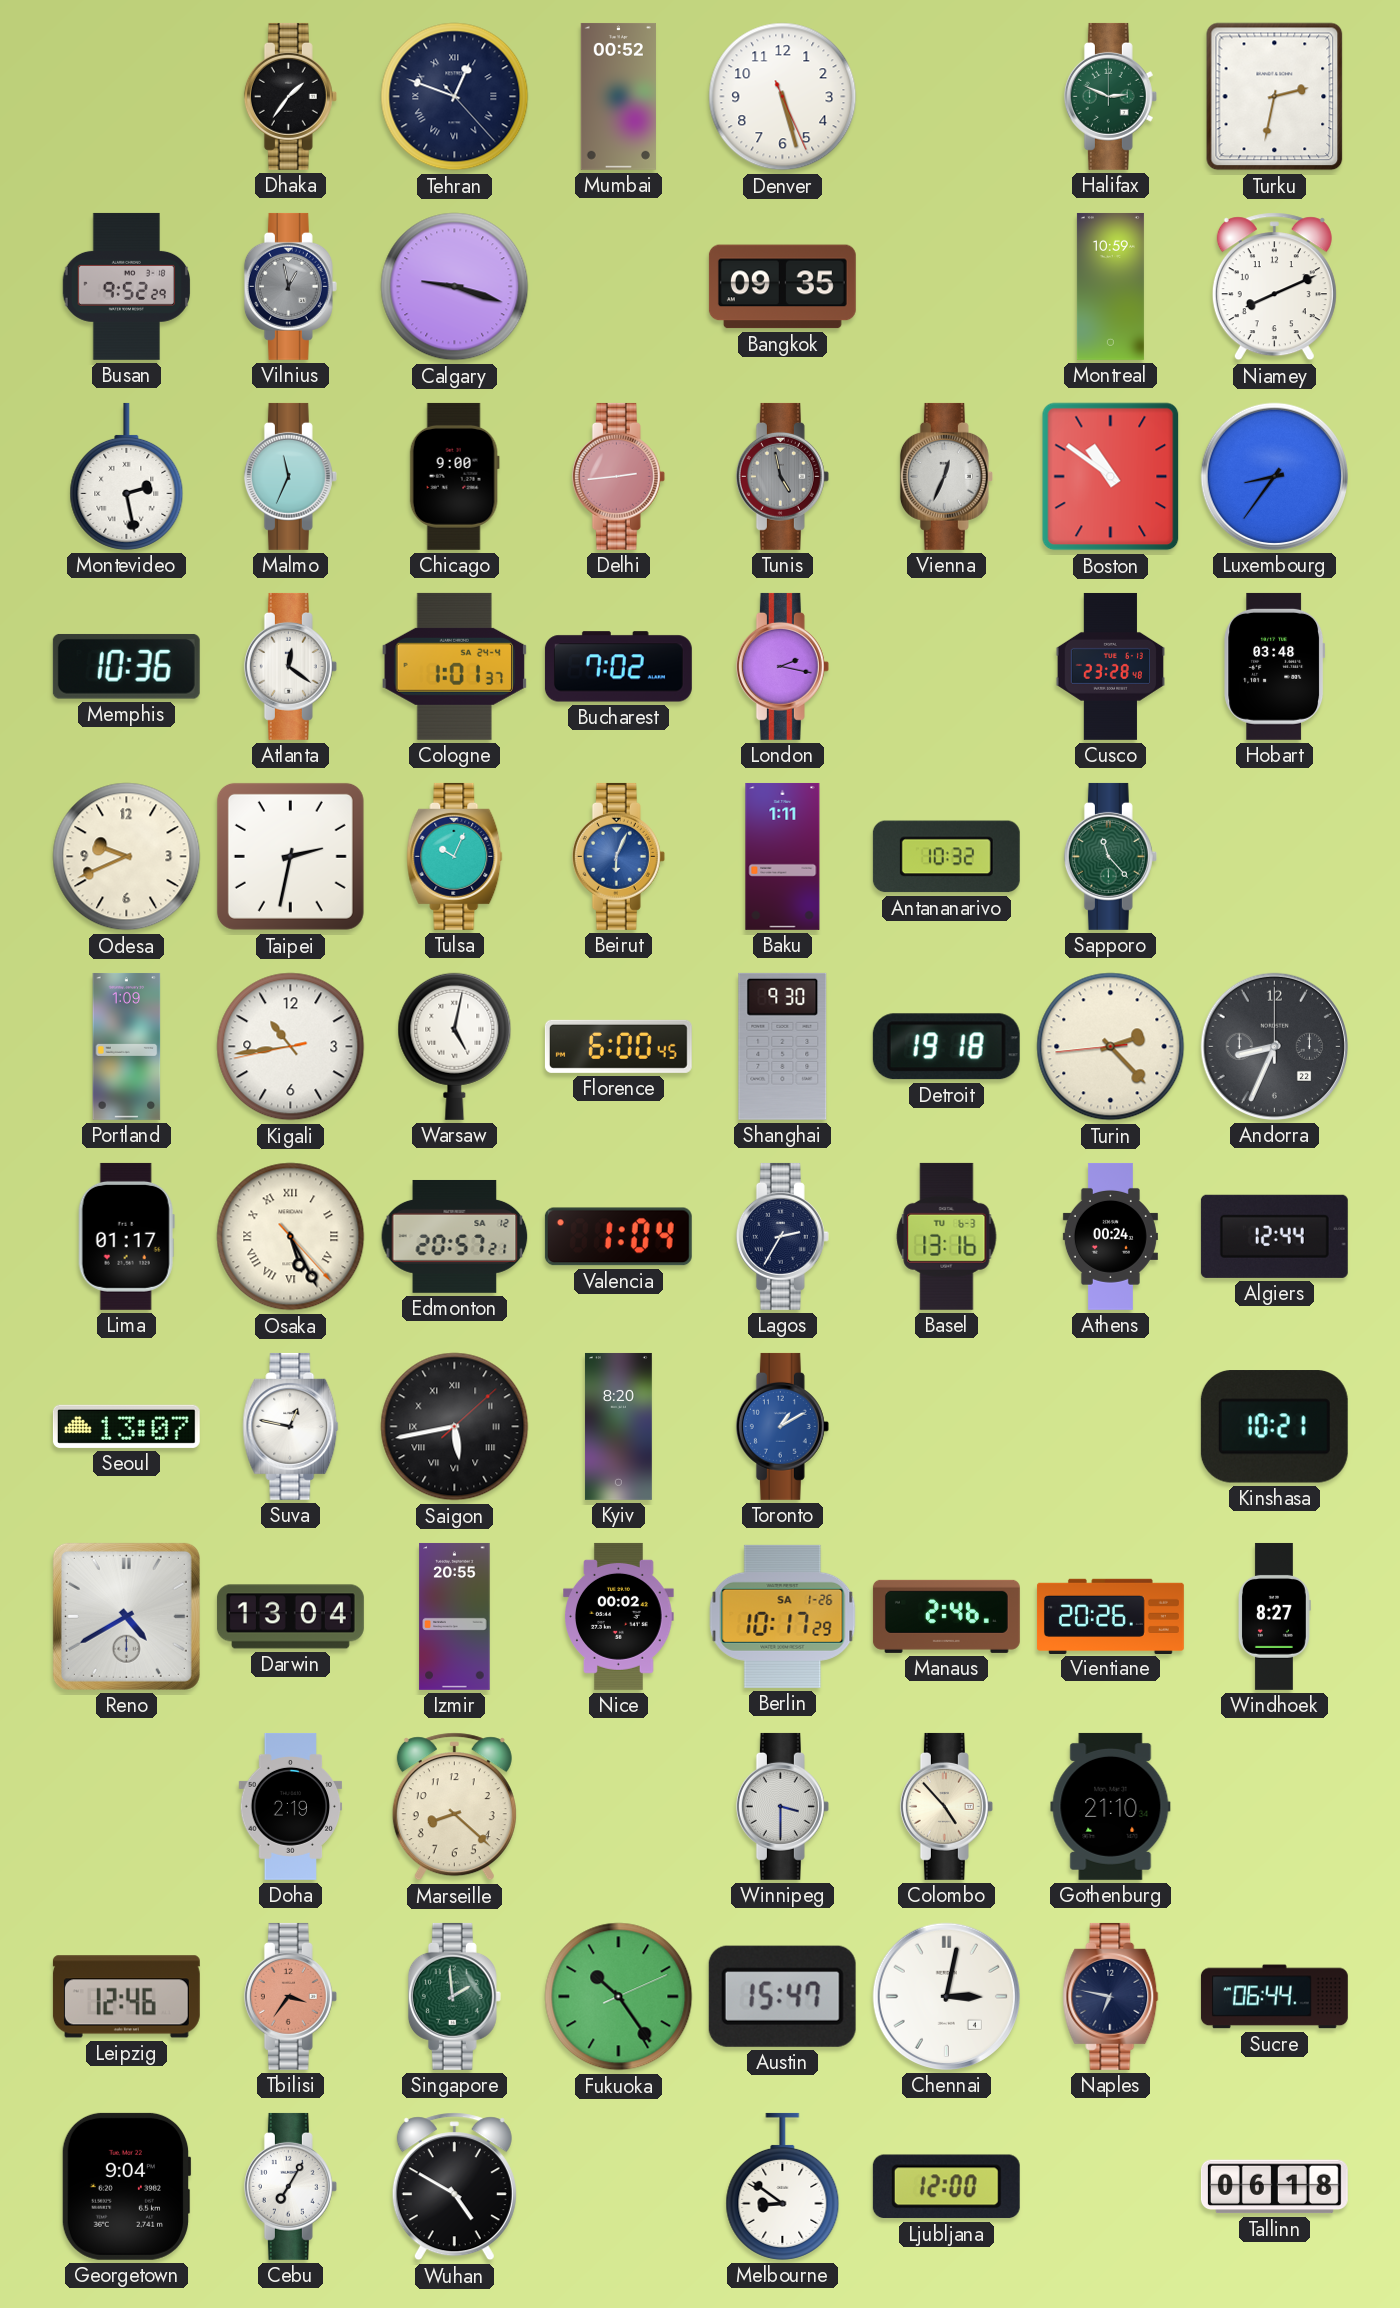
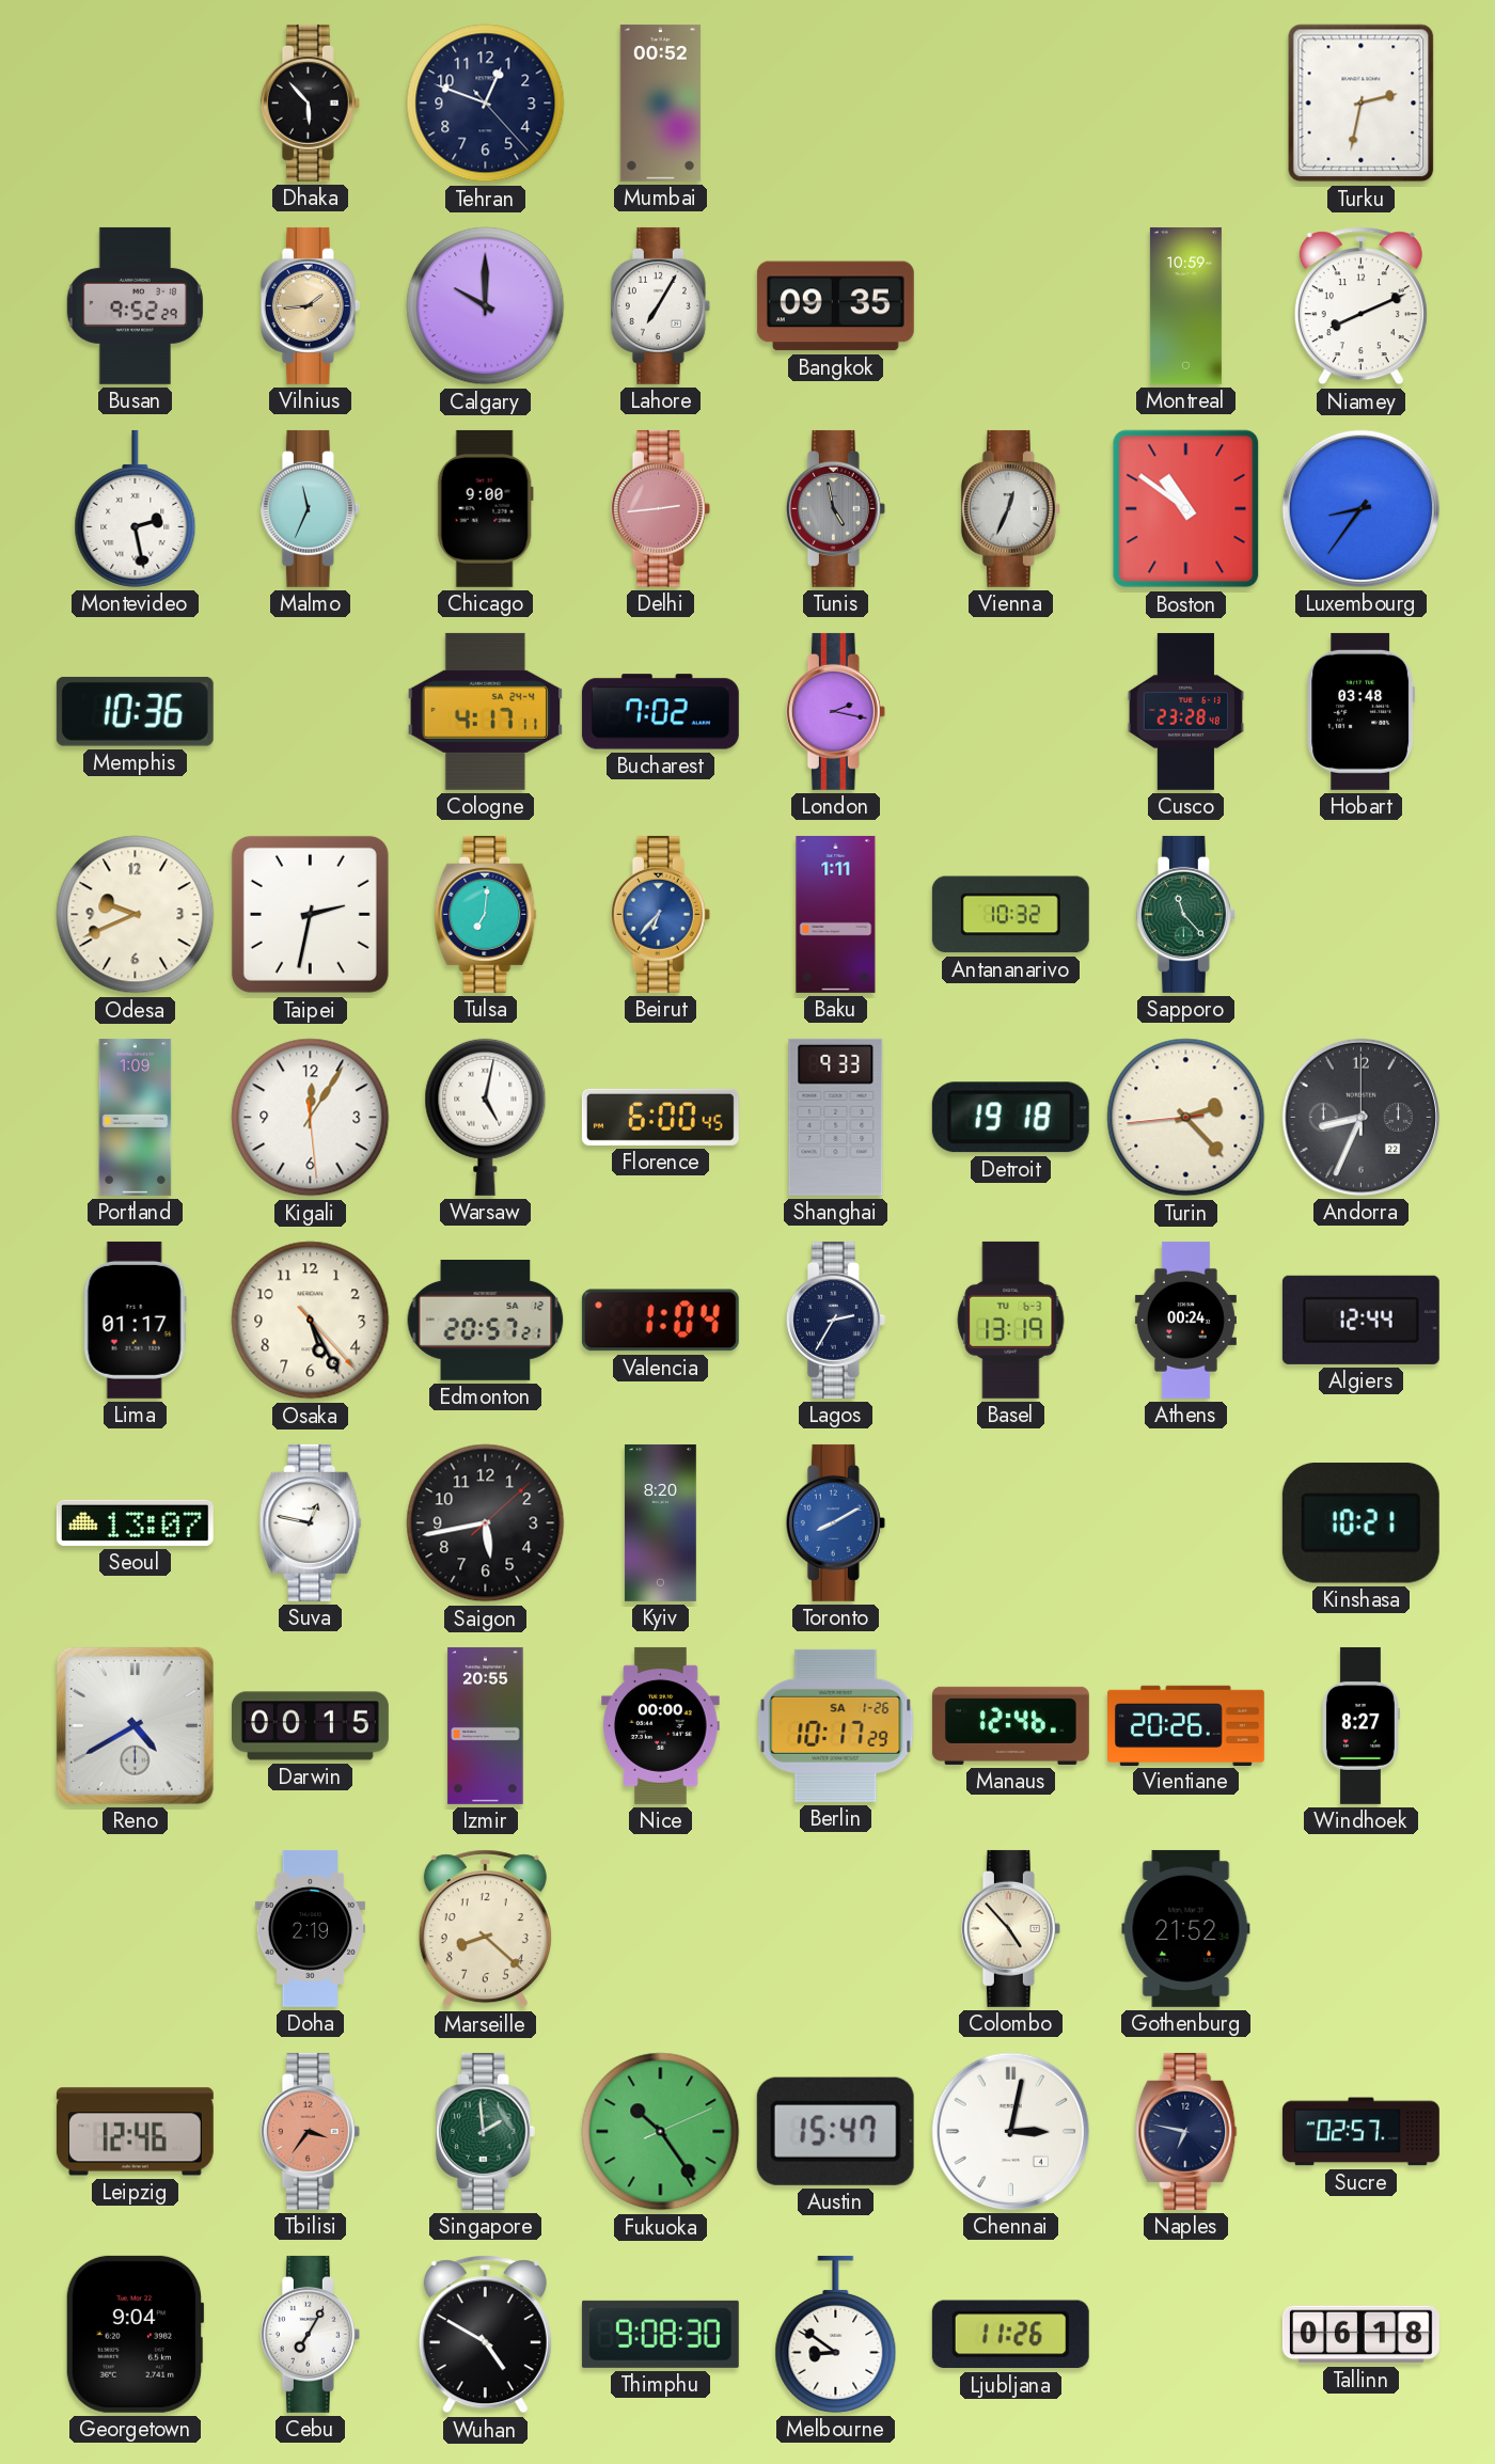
Dhaka: 1:36 -> 5:53
Tehran numerals: Roman -> Arabic
Denver: 5:27 -> none
Halifax: 2:49 -> none
Vilnius: 12:58 -> 1:44
Vilnius dial: grey -> champagne
Calgary: 9:18 -> 10:00
Lahore: none -> 7:05
Atlanta: 12:21 -> none
Cologne: 1:01 -> 4:17
Tulsa: 10:04 -> 7:01
Beirut: 6:04 -> 6:37
Kigali: 10:43 -> 12:05
Shanghai: 9:30 -> 9:33
Osaka numerals: Roman -> Arabic
Basel: 13:16 -> 13:19
Saigon numerals: Roman -> Arabic
Toronto: 1:10 -> 8:10
Darwin: 13:04 -> 00:15
Nice: 00:02 -> 00:00
Manaus: 2:46 -> 12:46
Winnipeg: 3:30 -> none
Gothenburg: 21:10 -> 21:52
Sucre: 06:44 -> 02:57
Thimphu: none -> 9:08
Ljubljana: 12:00 -> 11:26
